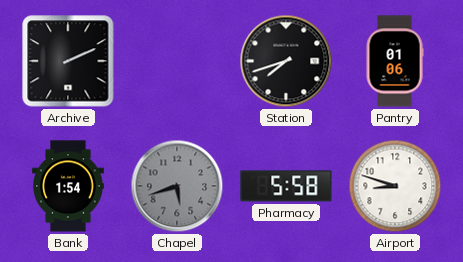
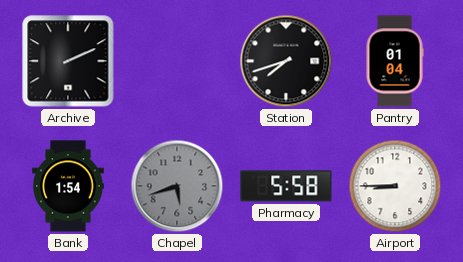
Pantry: 01:06 -> 01:04
Airport: 8:48 -> 8:45
